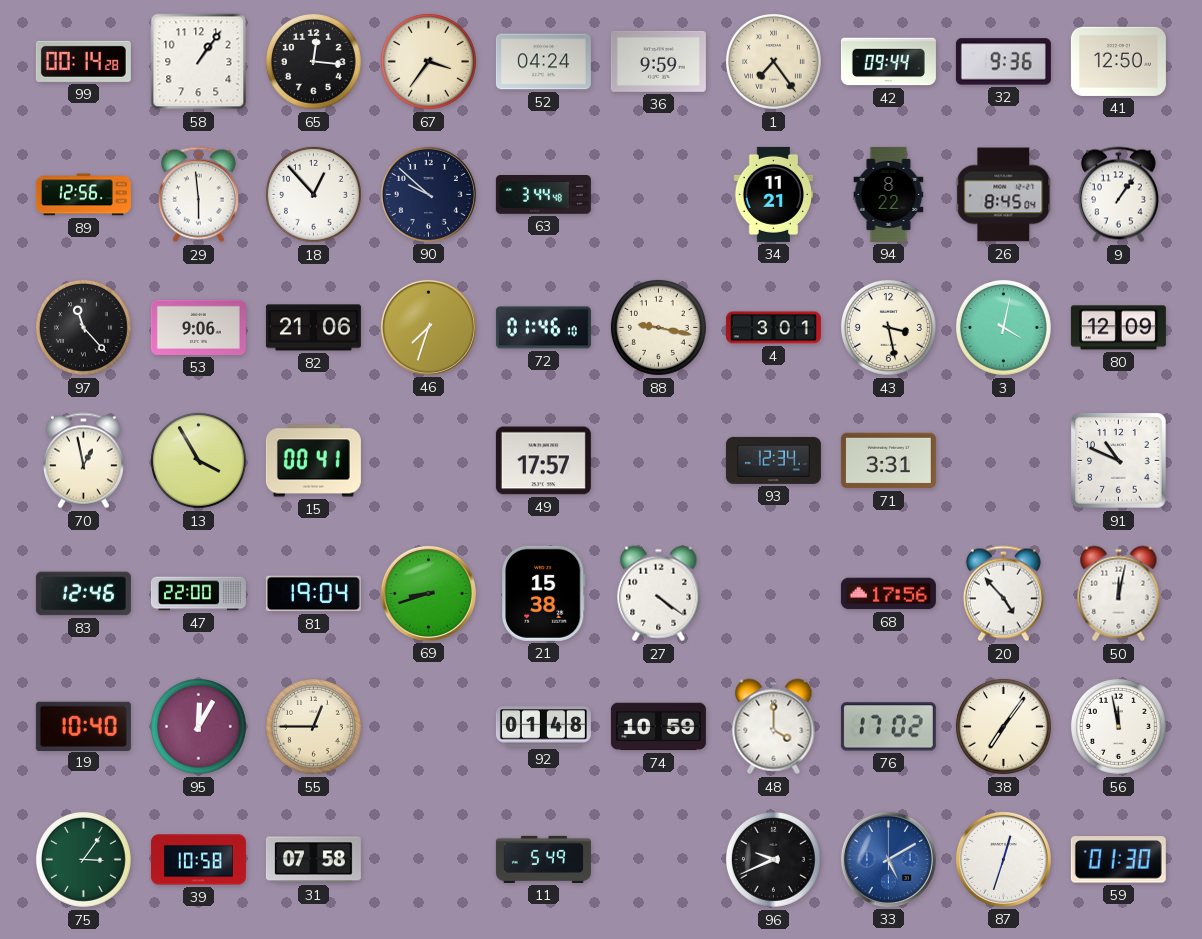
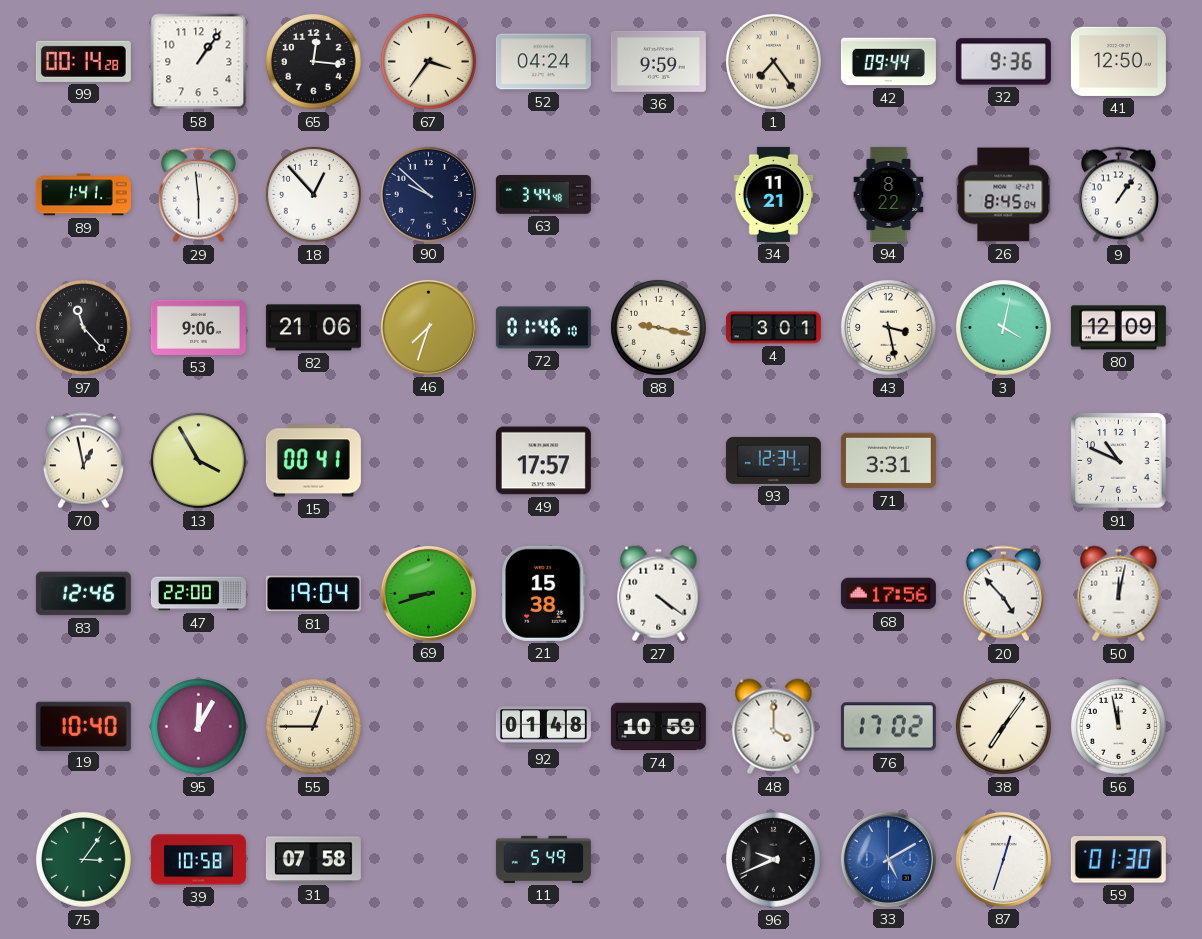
89: 12:56 -> 1:41
